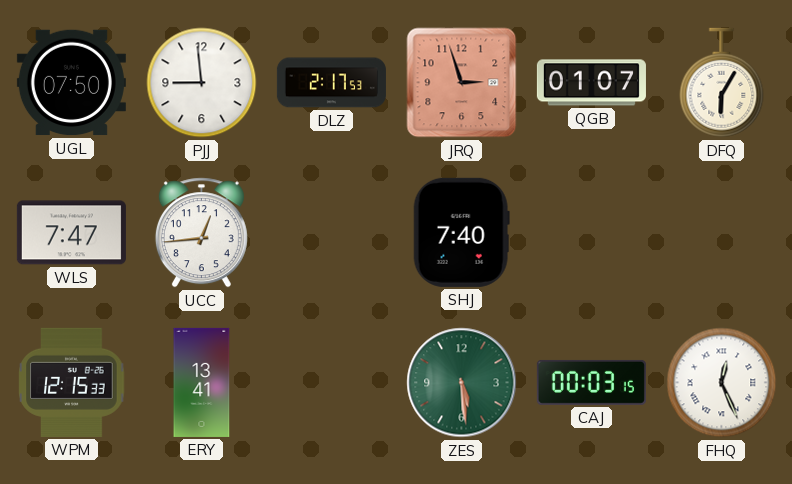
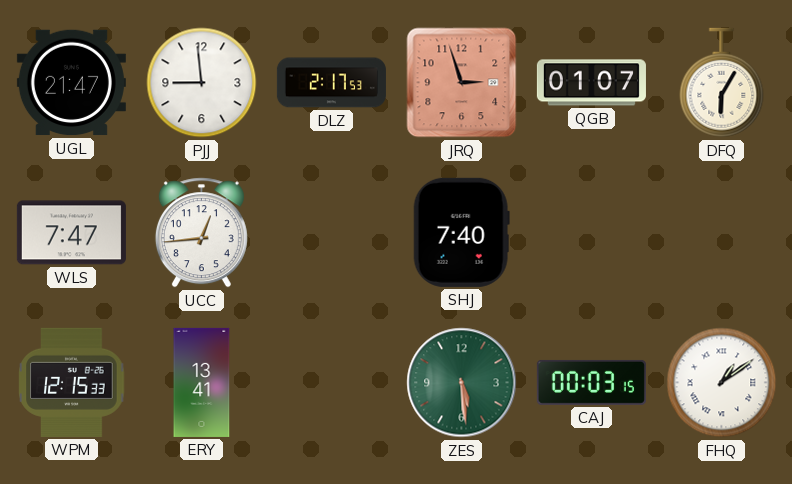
UGL: 07:50 -> 21:47
FHQ: 12:26 -> 1:09
